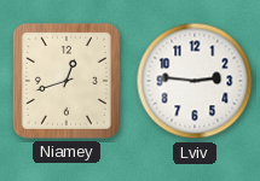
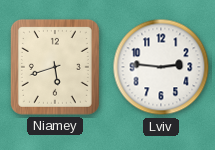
Niamey: 12:42 -> 5:42
